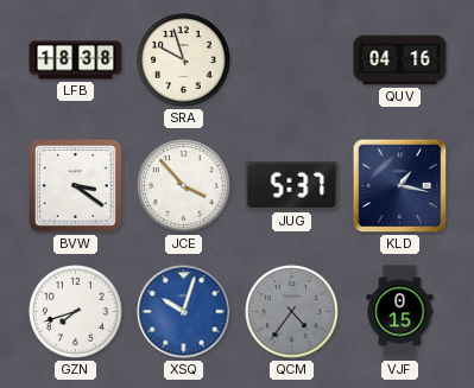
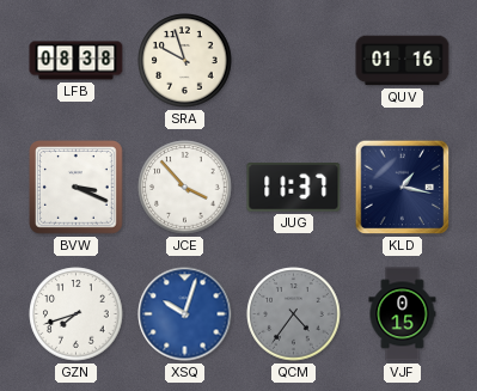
LFB: 18:38 -> 08:38
QUV: 04:16 -> 01:16
BVW: 3:21 -> 3:19
JUG: 5:37 -> 11:37
